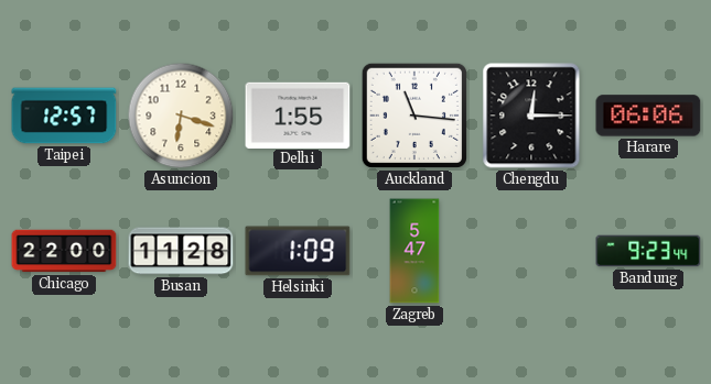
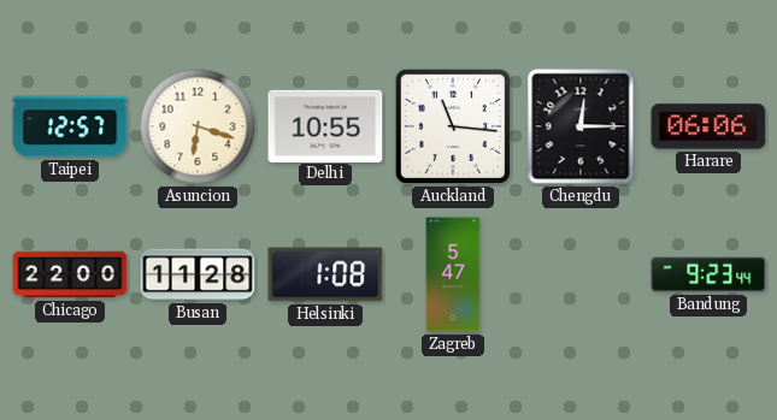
Delhi: 1:55 -> 10:55
Helsinki: 1:09 -> 1:08
